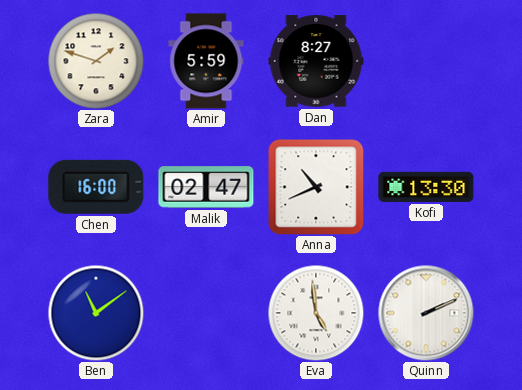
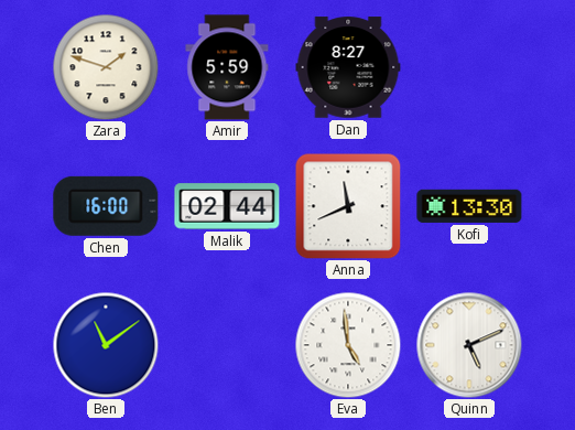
Malik: 02:47 -> 02:44
Anna: 10:41 -> 11:41
Quinn: 2:11 -> 5:11
